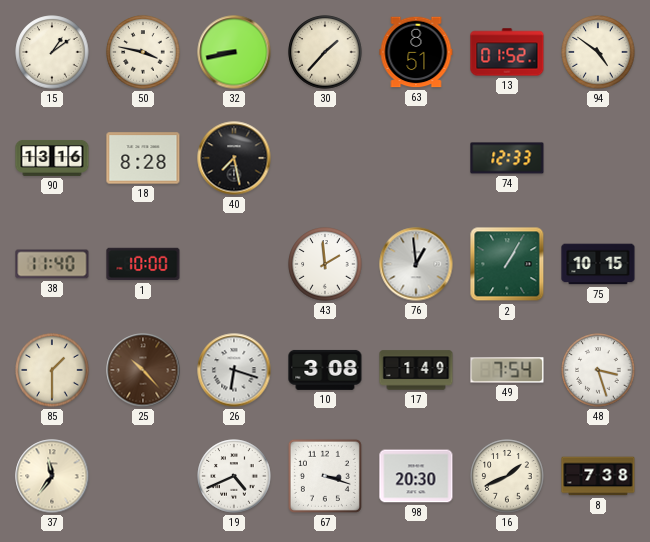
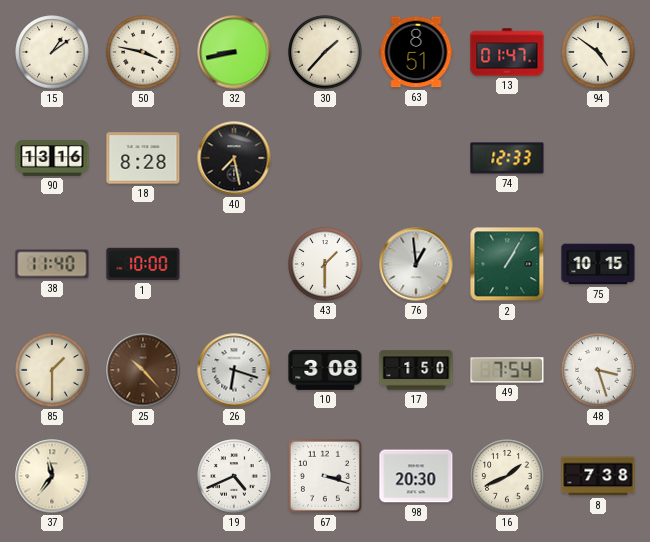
13: 01:52 -> 01:47
43: 1:59 -> 1:30
17: 1:49 -> 1:50
